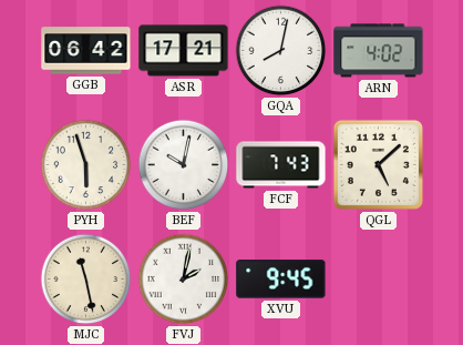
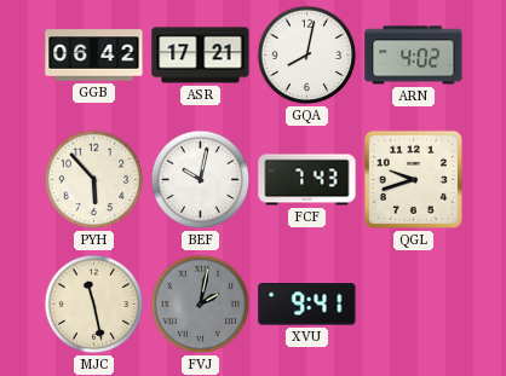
PYH: 5:57 -> 5:53
QGL: 5:08 -> 9:42
FVJ dial: white -> grey
XVU: 9:45 -> 9:41
